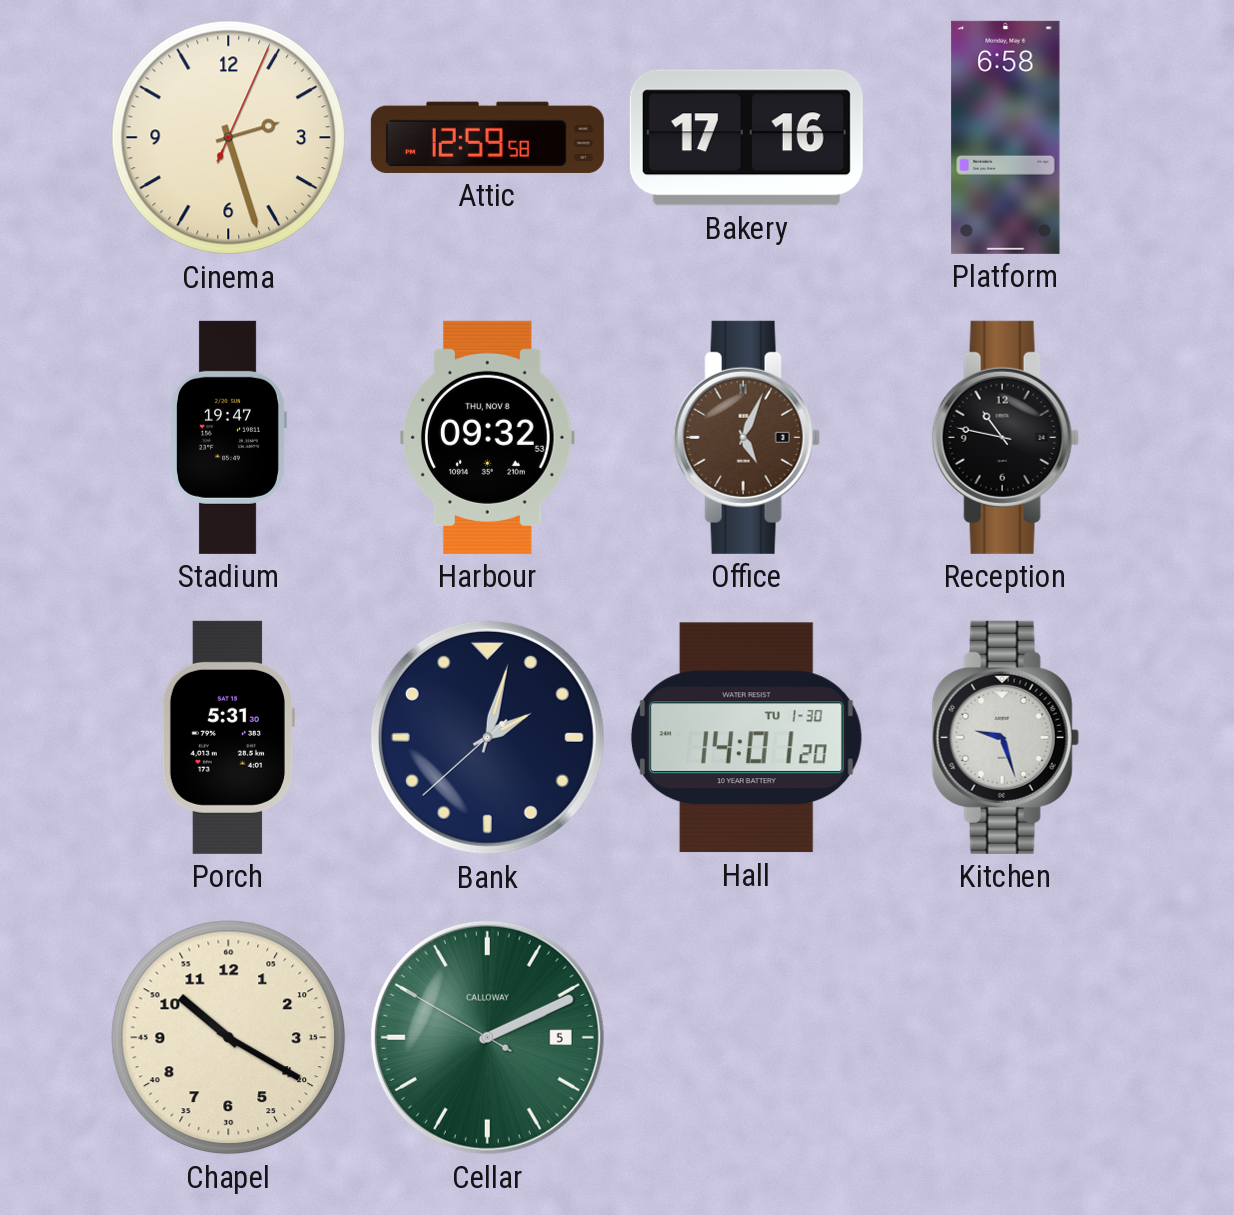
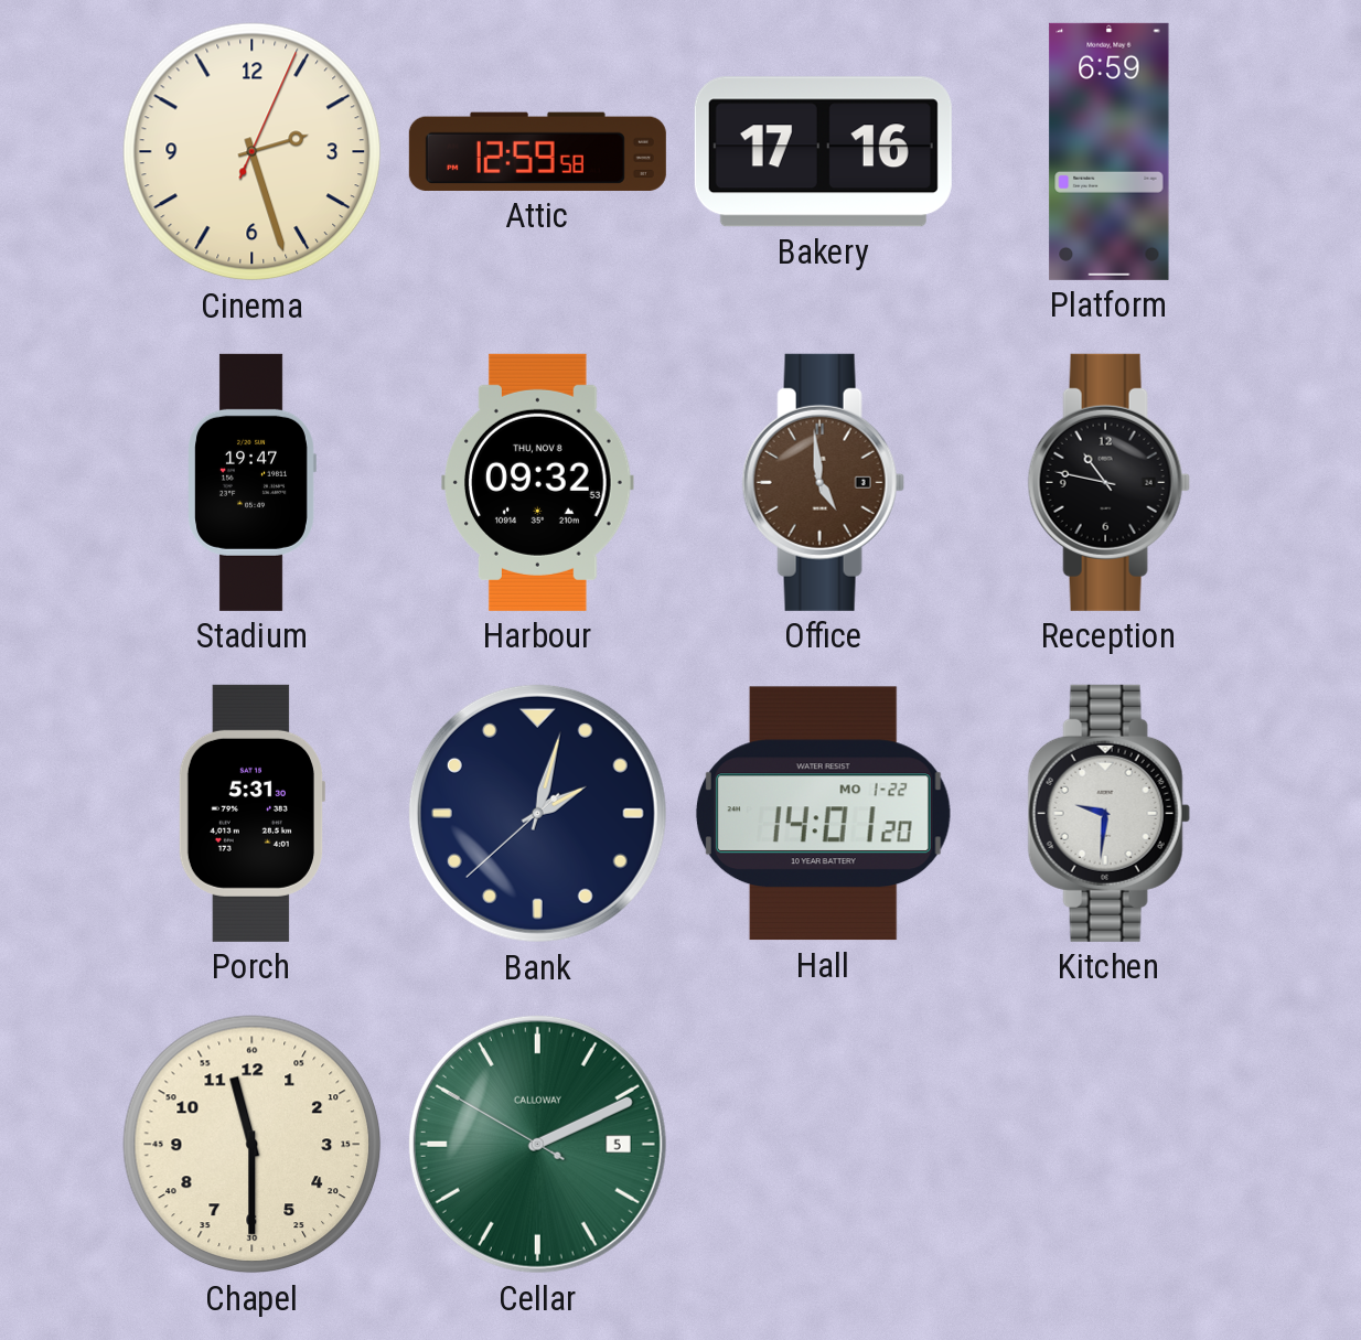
Platform: 6:58 -> 6:59
Office: 5:04 -> 4:59
Hall date: TU 1-30 -> MO 1-22
Kitchen: 9:27 -> 9:31
Chapel: 10:20 -> 11:30
